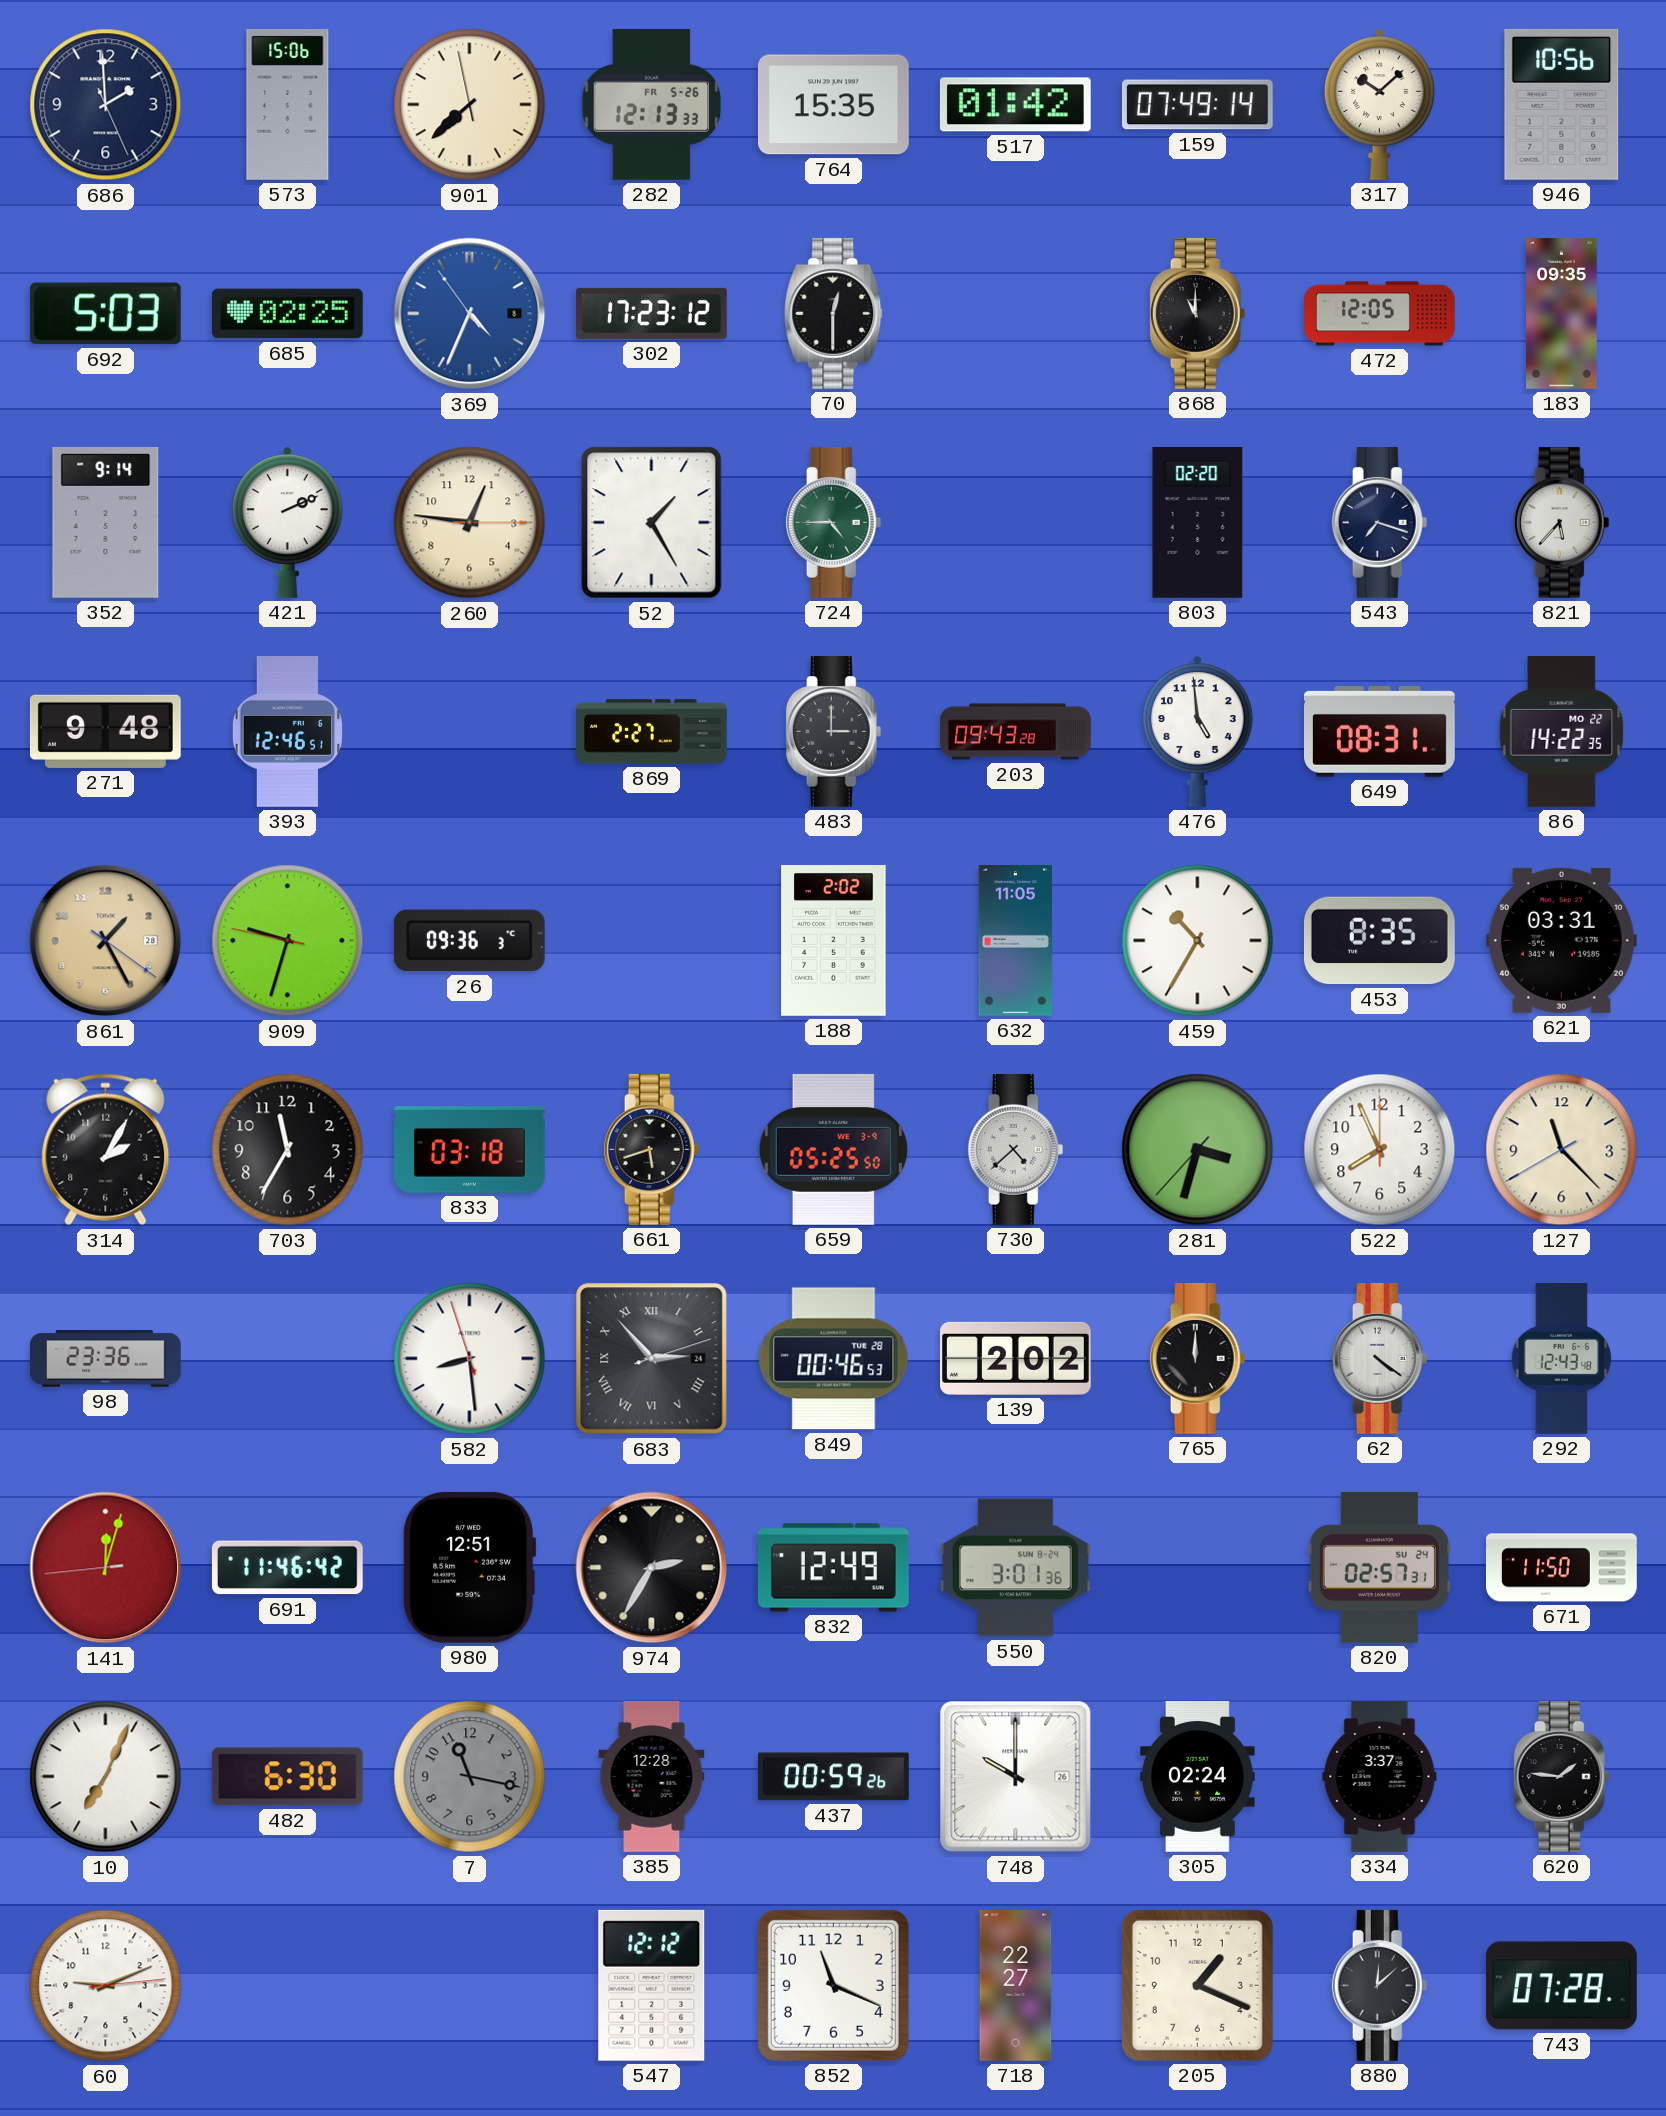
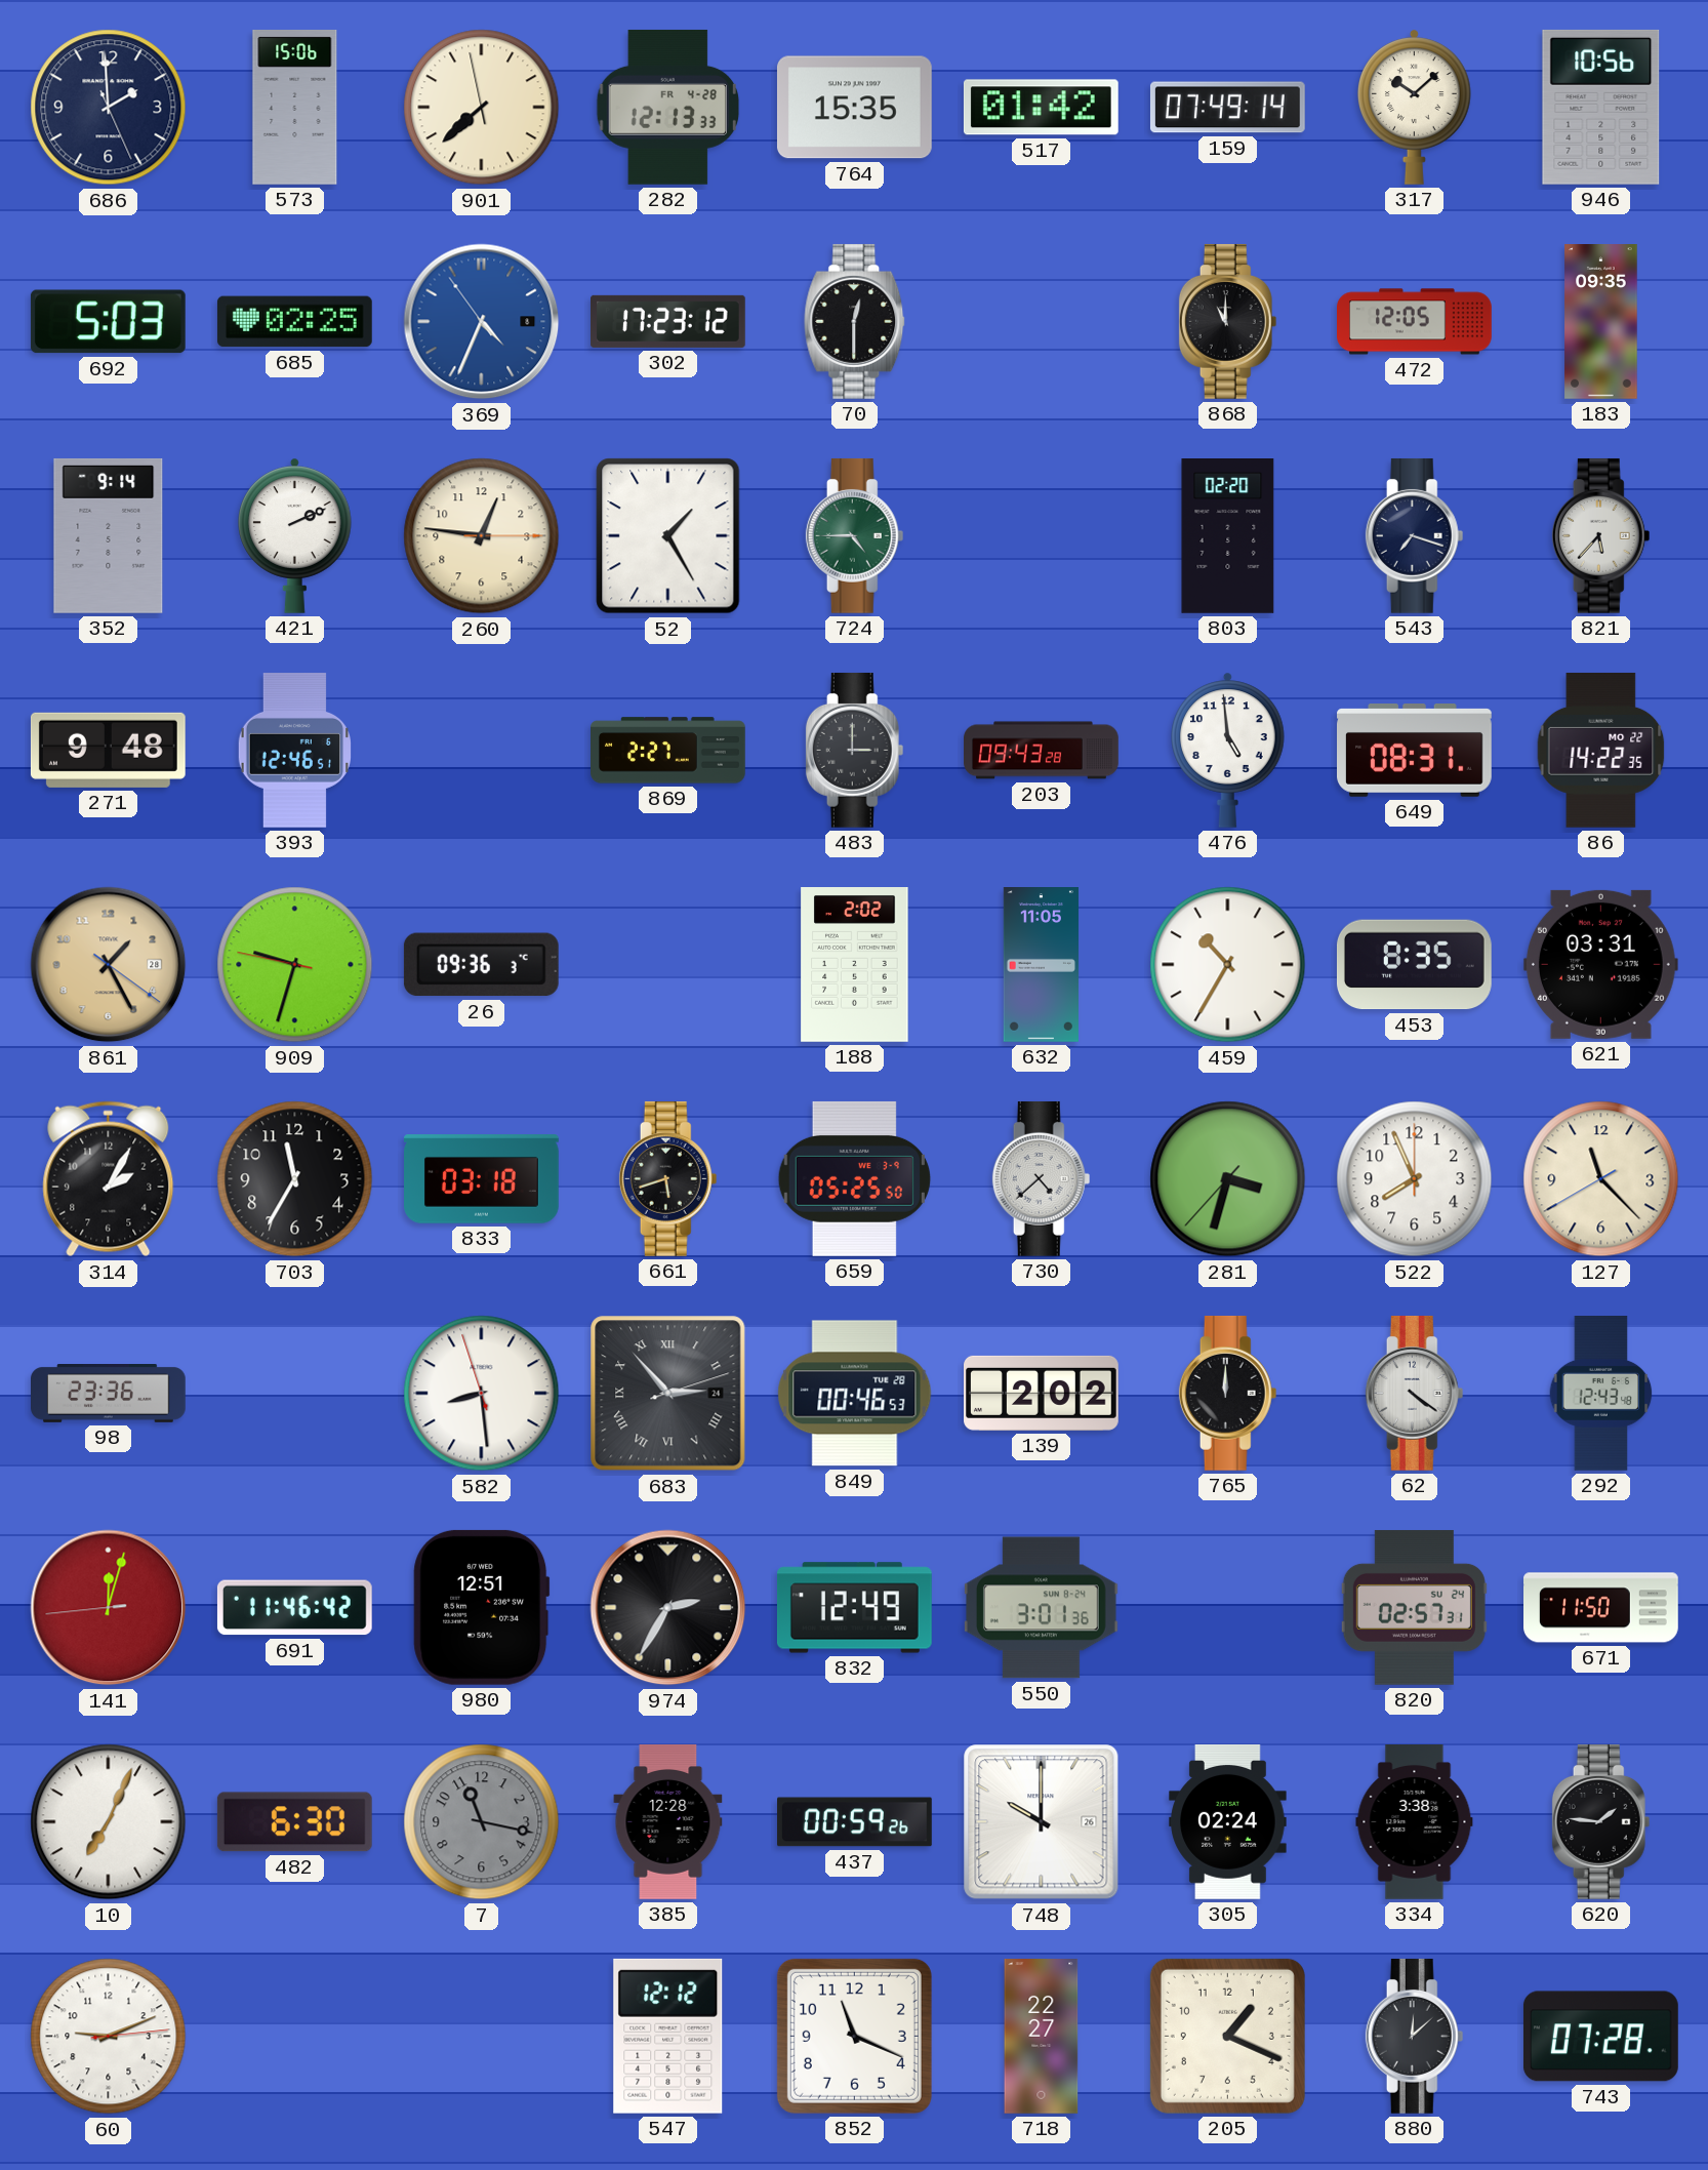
282 date: FR 5-26 -> FR 4-28
334: 3:37 -> 3:38
